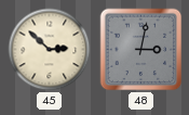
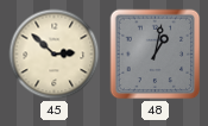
48: 3:02 -> 1:02
